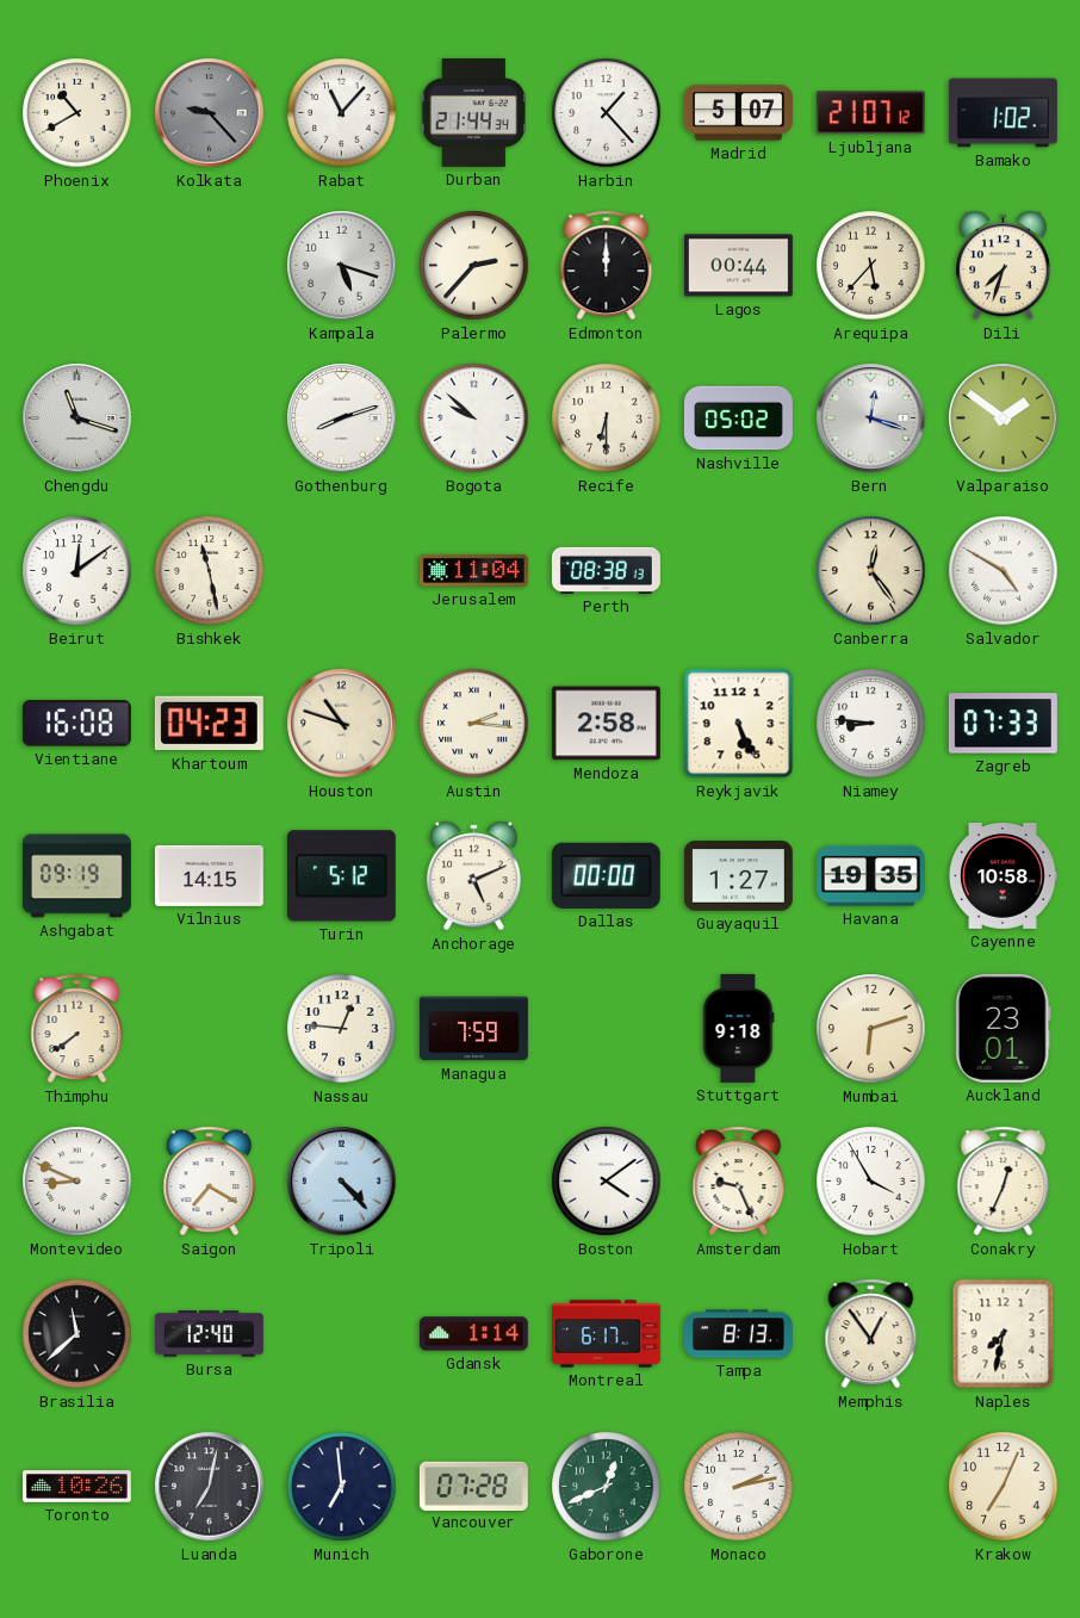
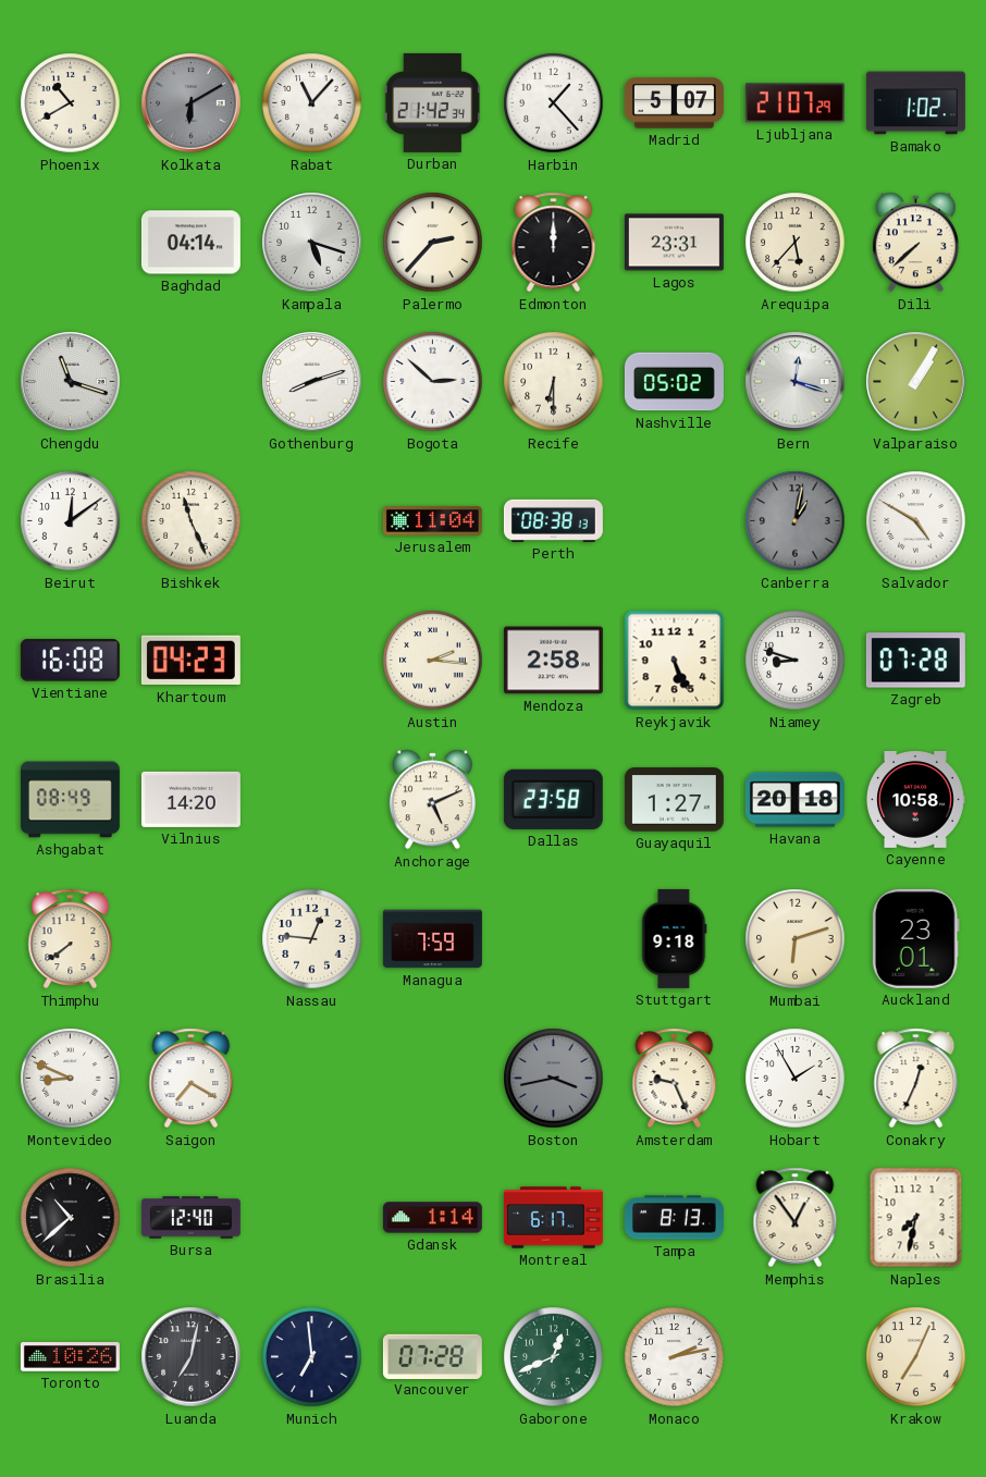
Kolkata: 9:23 -> 6:10
Durban: 21:44 -> 21:42
Ljubljana: 21:07:12 -> 21:07:29
Baghdad: none -> 04:14
Lagos: 00:44 -> 23:31
Dili: 7:33 -> 7:38
Bogota: 9:52 -> 2:52
Valparaiso: 1:51 -> 1:05
Bishkek: 11:28 -> 11:26
Canberra: 12:24 -> 1:02
Canberra dial: cream -> grey
Houston: 10:48 -> none
Niamey: 8:46 -> 8:48
Zagreb: 07:33 -> 07:28
Ashgabat: 09:19 -> 08:49
Vilnius: 14:15 -> 14:20
Turin: 5:12 -> none
Dallas: 00:00 -> 23:58
Havana: 19:35 -> 20:18
Tripoli: 4:23 -> none
Boston: 4:09 -> 3:43
Boston dial: white -> grey
Hobart: 3:55 -> 1:55
Brasilia: 11:38 -> 10:38
